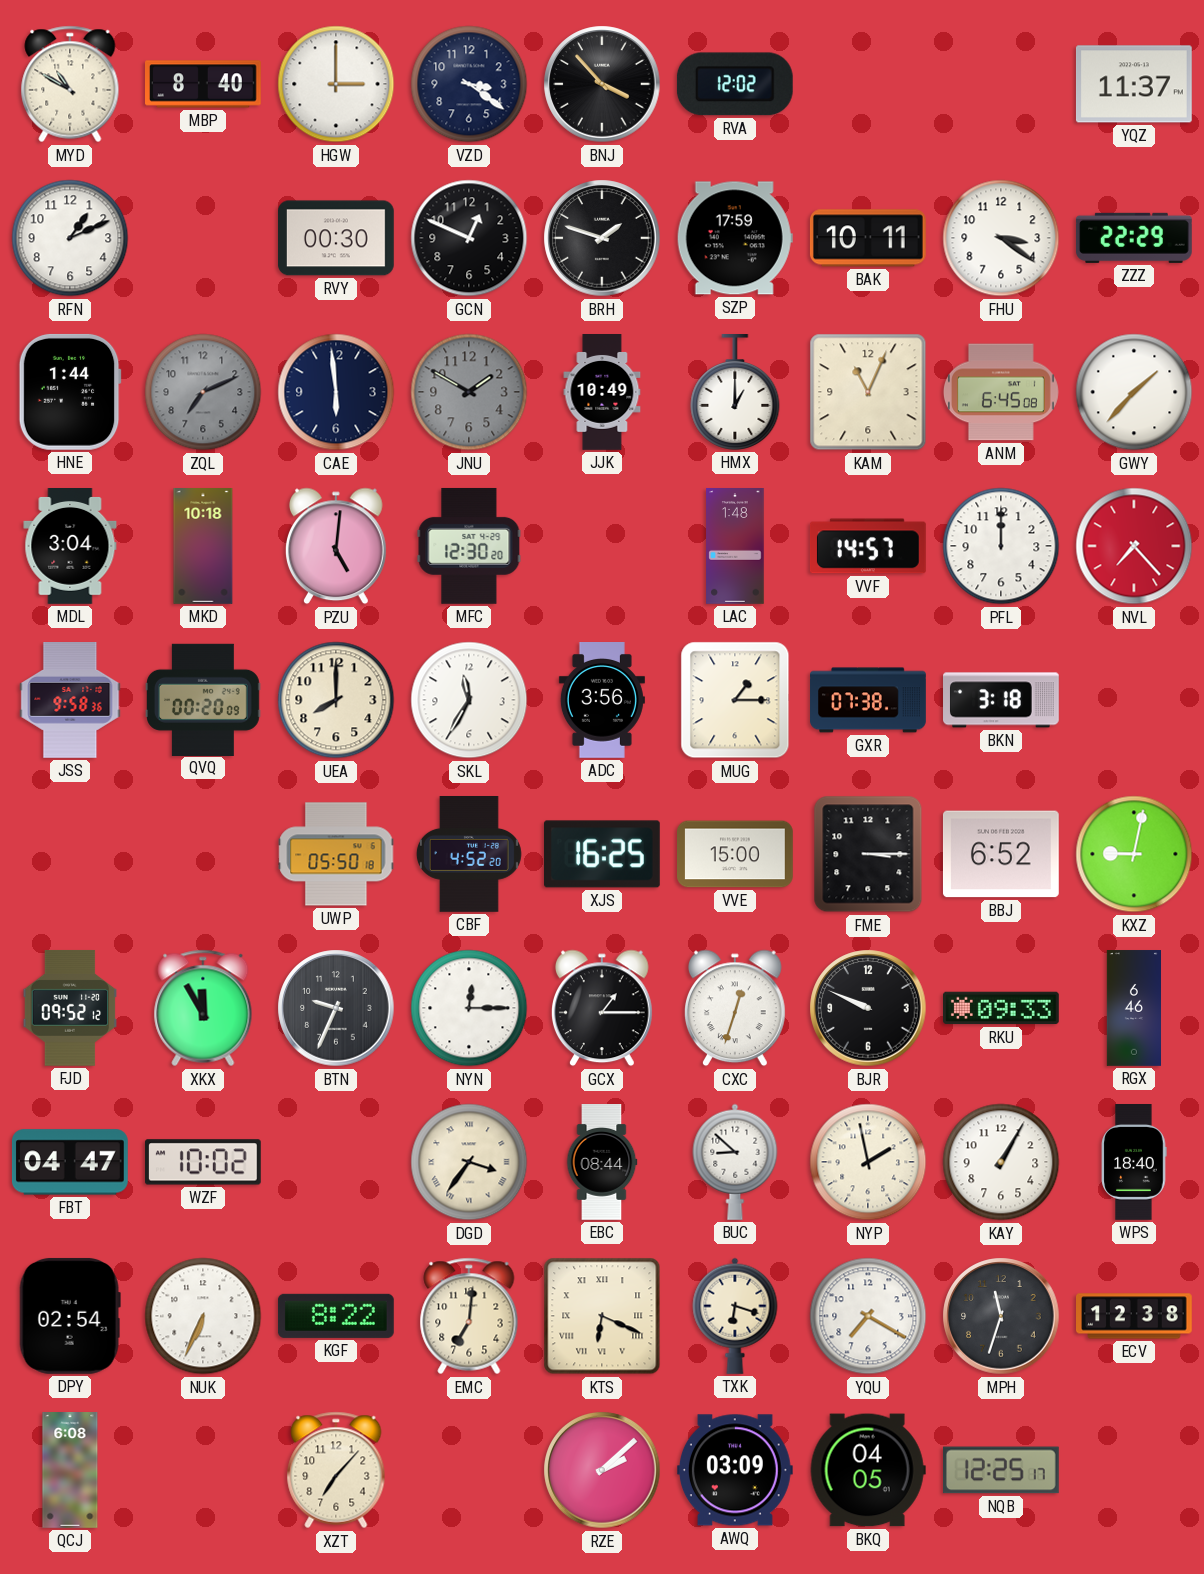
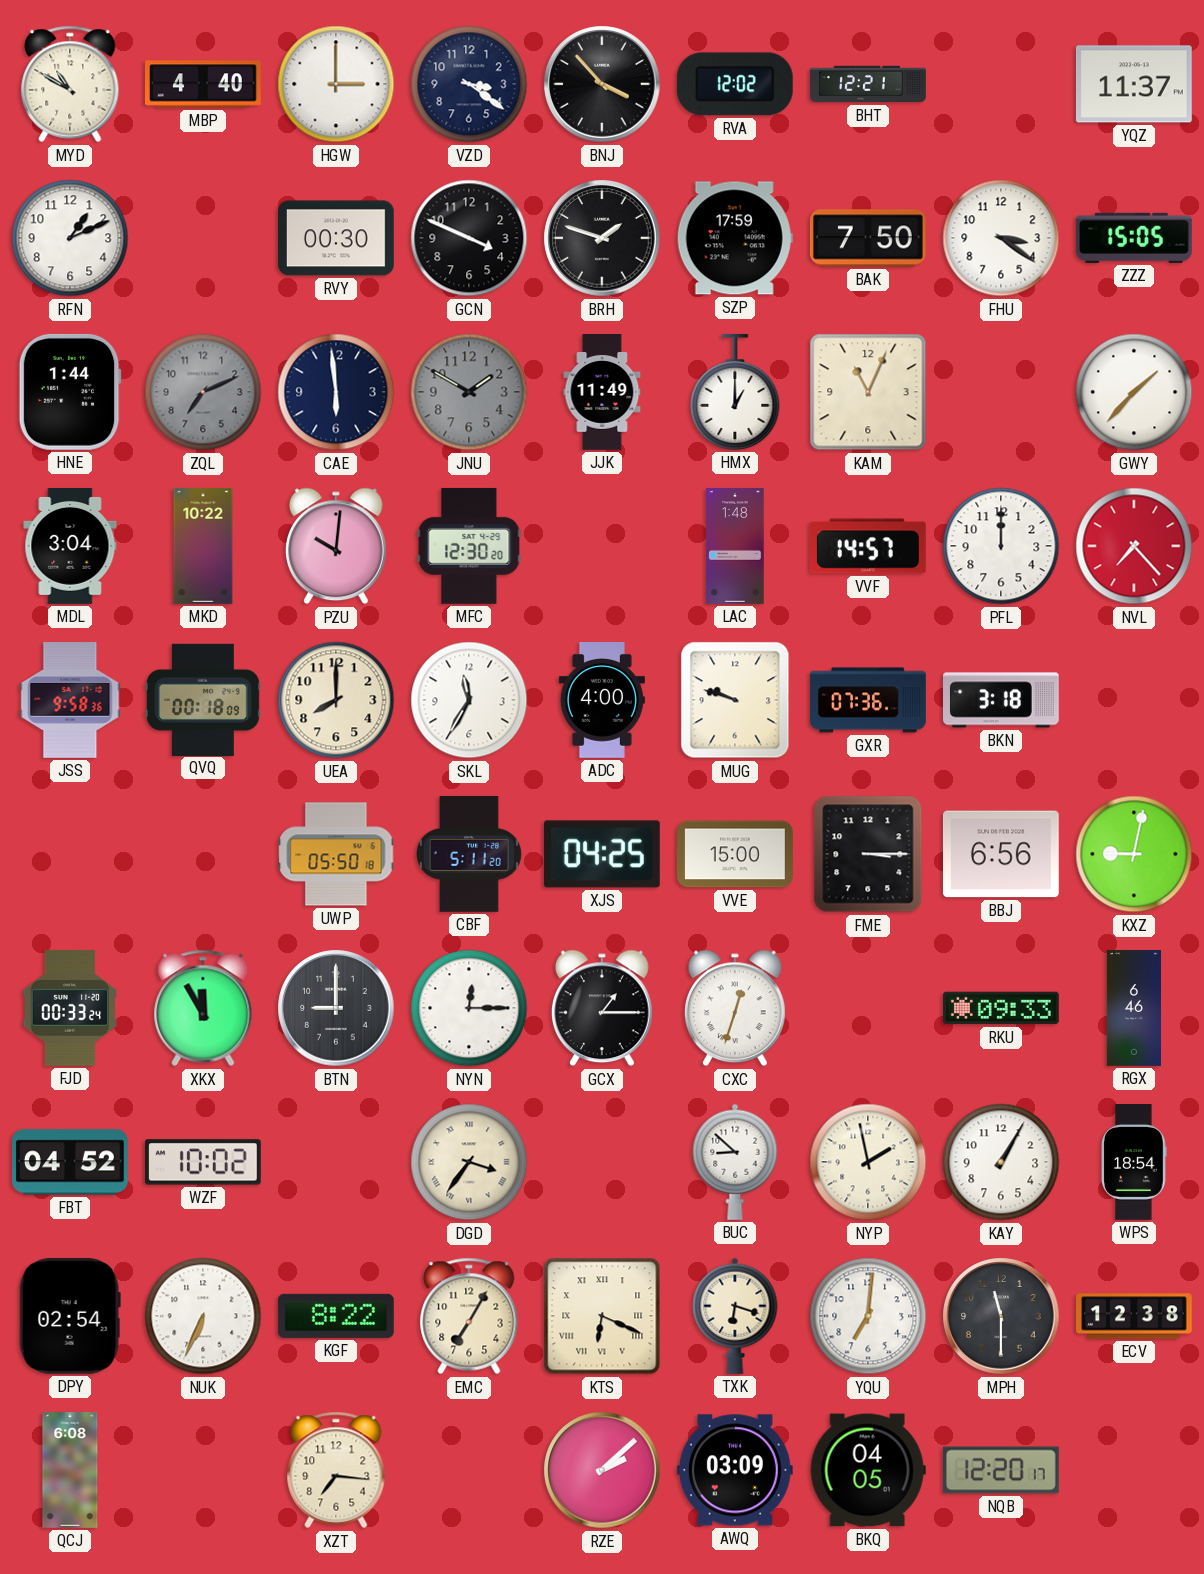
MBP: 8:40 -> 4:40
BHT: none -> 12:21
GCN: 12:49 -> 3:49
BAK: 10:11 -> 7:50
ZZZ: 22:29 -> 15:05
JJK: 10:49 -> 11:49
ANM: 6:45 -> none
MKD: 10:18 -> 10:22
PZU: 5:01 -> 10:01
QVQ: 00:20 -> 00:18
ADC: 3:56 -> 4:00
MUG: 1:15 -> 9:48
GXR: 07:38 -> 07:36
CBF: 4:52 -> 5:11
XJS: 16:25 -> 04:25
BBJ: 6:52 -> 6:56
FJD: 09:52 -> 00:33
BTN: 9:34 -> 9:00
BJR: 9:49 -> none
FBT: 04:47 -> 04:52
EBC: 08:44 -> none
WPS: 18:40 -> 18:54
EMC: 7:01 -> 7:05
YQU: 7:20 -> 7:01
MPH: 11:33 -> 11:30
XZT: 7:07 -> 7:16
NQB: 12:25 -> 12:20
